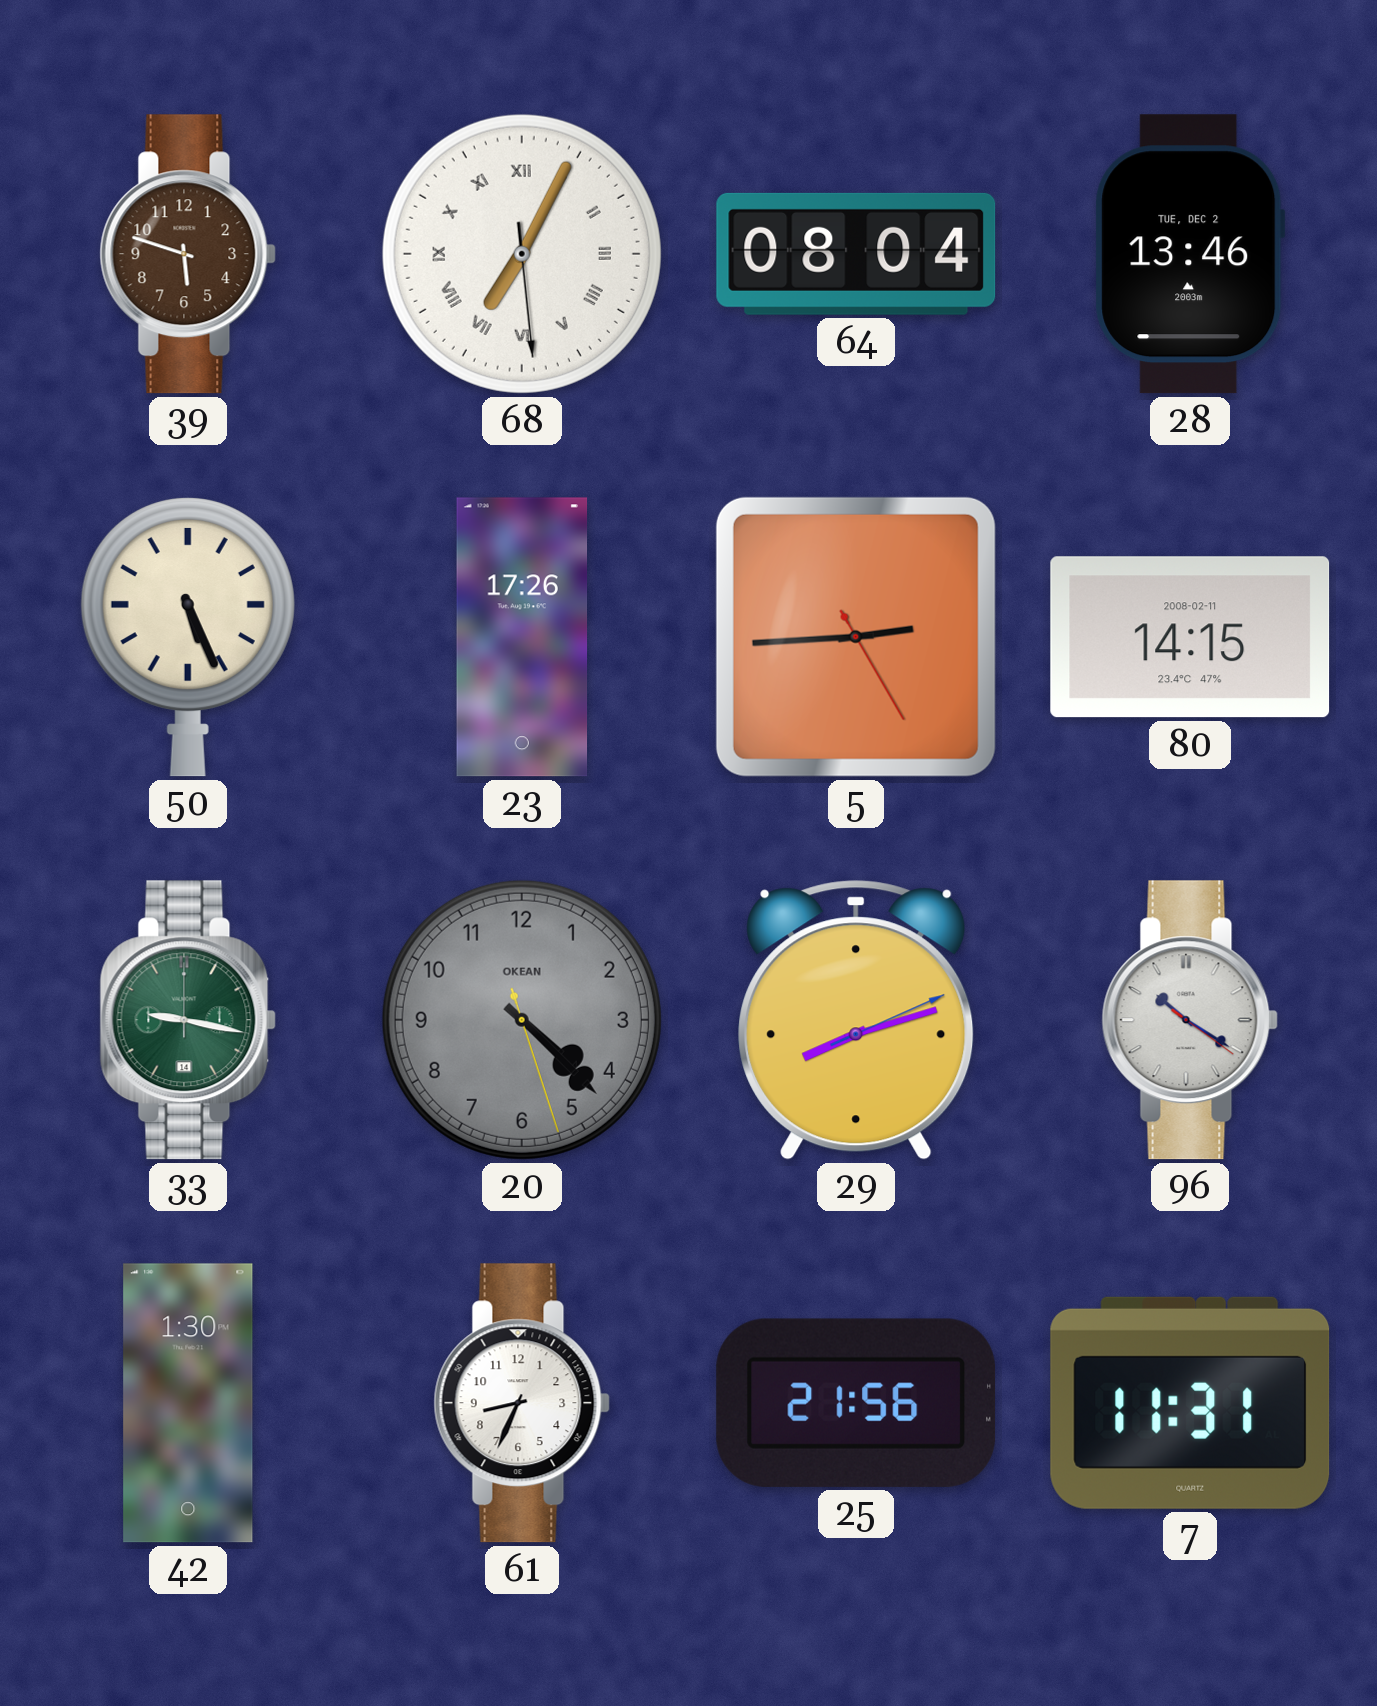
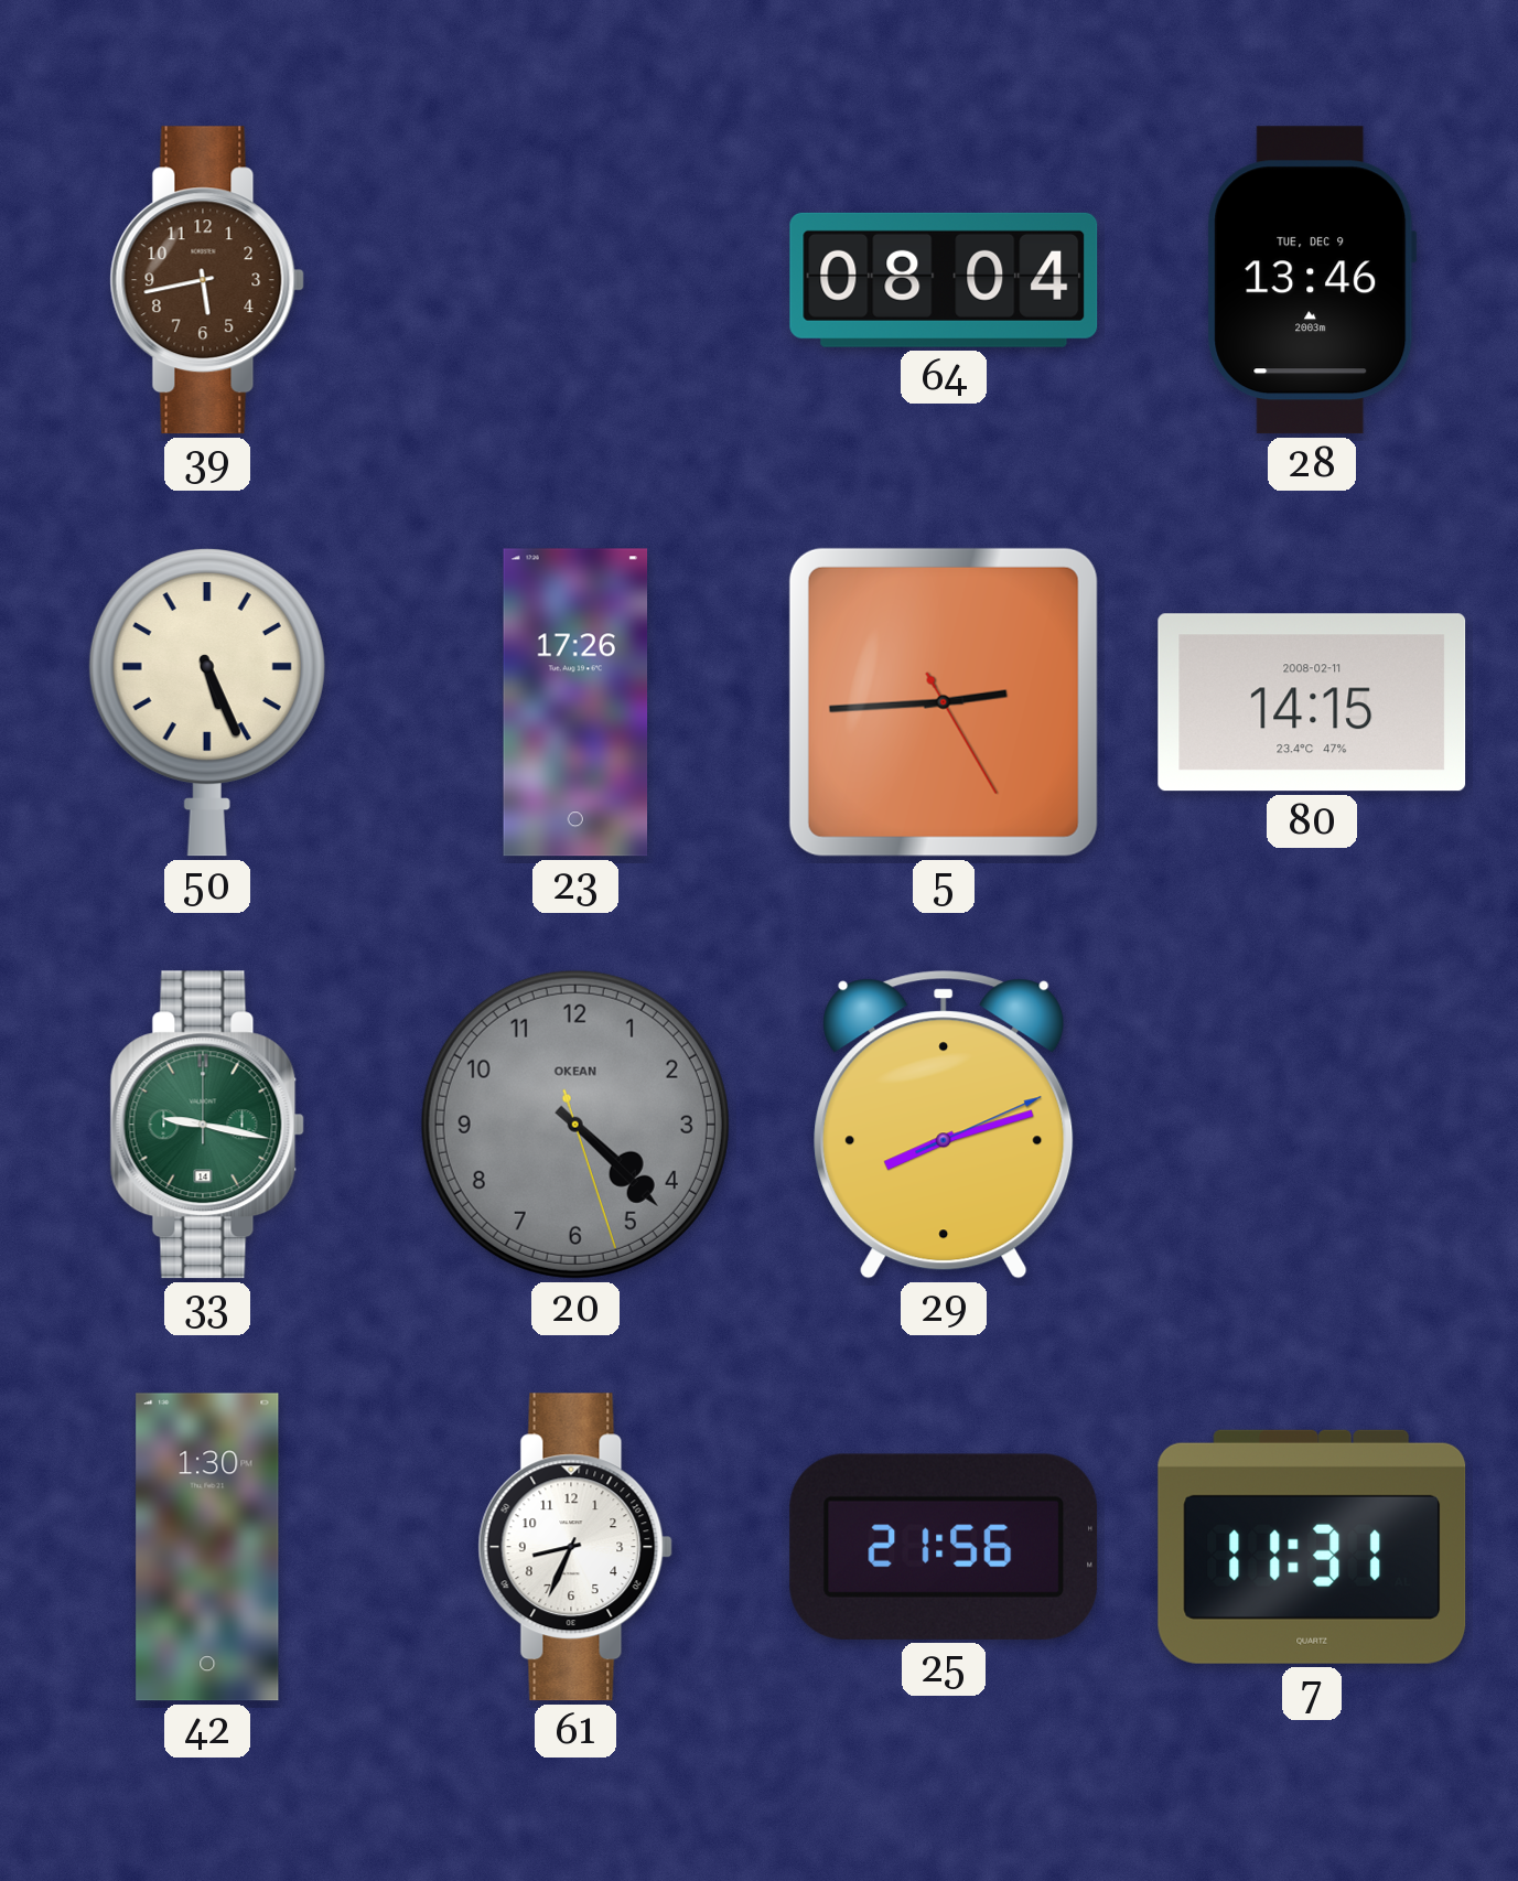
39: 5:48 -> 5:43
68: 7:04 -> none
28 date: TUE, DEC 2 -> TUE, DEC 9
96: 10:20 -> none
